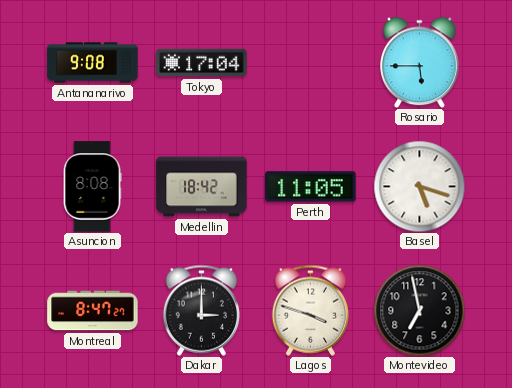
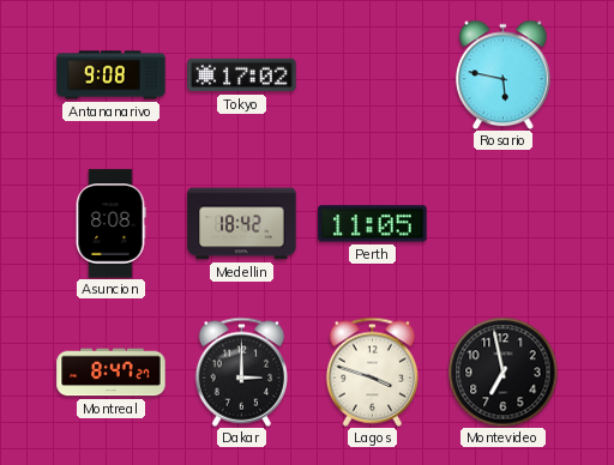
Tokyo: 17:04 -> 17:02
Rosario: 5:45 -> 5:47
Basel: 5:18 -> none
